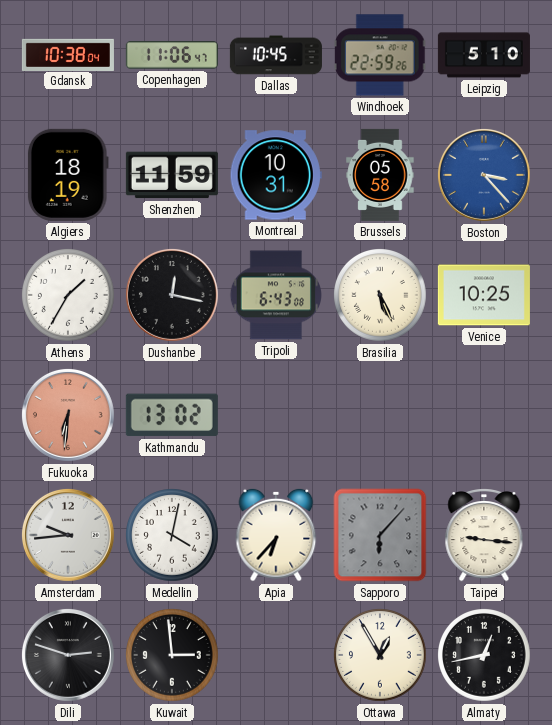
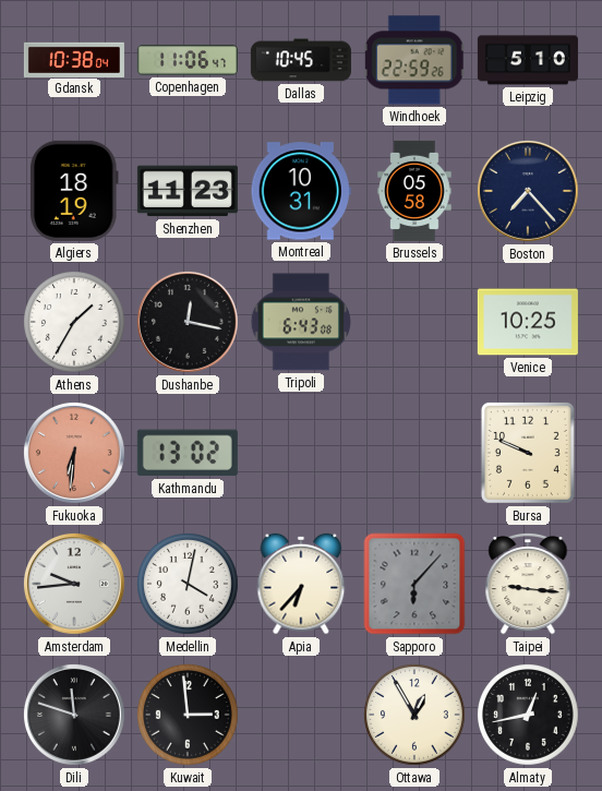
Shenzhen: 11:59 -> 11:23
Boston: 3:23 -> 7:23
Boston dial: blue -> navy
Brasilia: 5:26 -> none
Bursa: none -> 9:49
Dili: 2:48 -> 11:48
